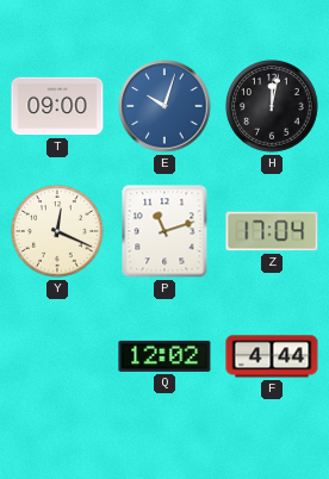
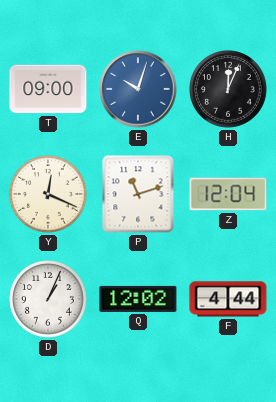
H: 12:02 -> 12:04
Z: 17:04 -> 12:04
D: none -> 1:04
